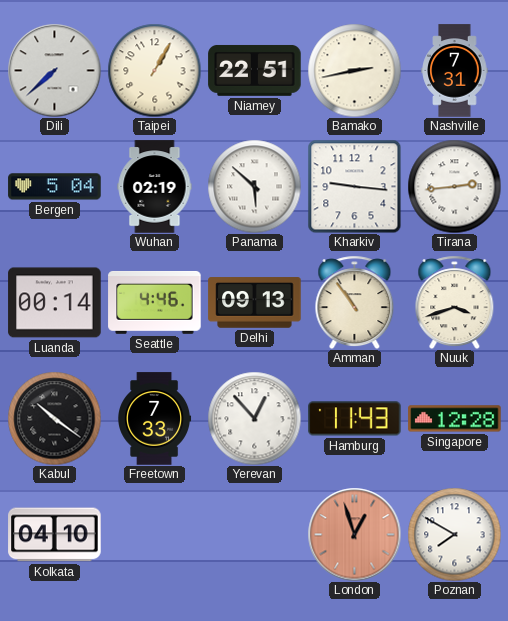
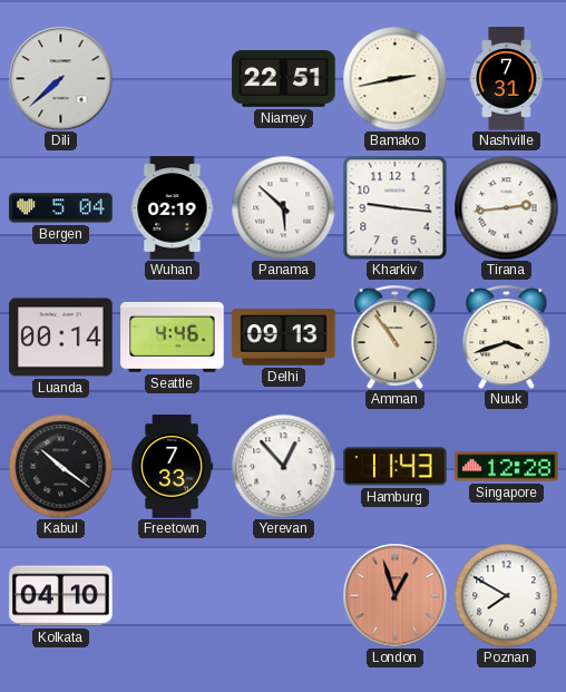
Taipei: 1:05 -> none
